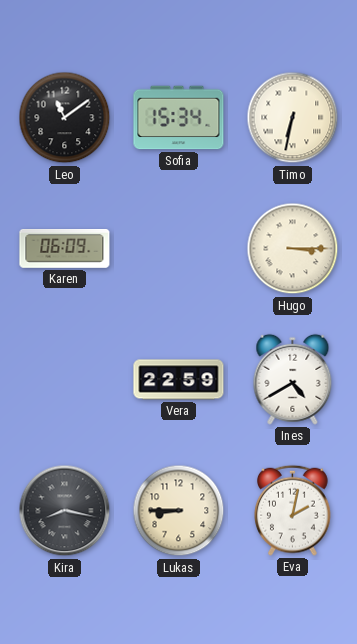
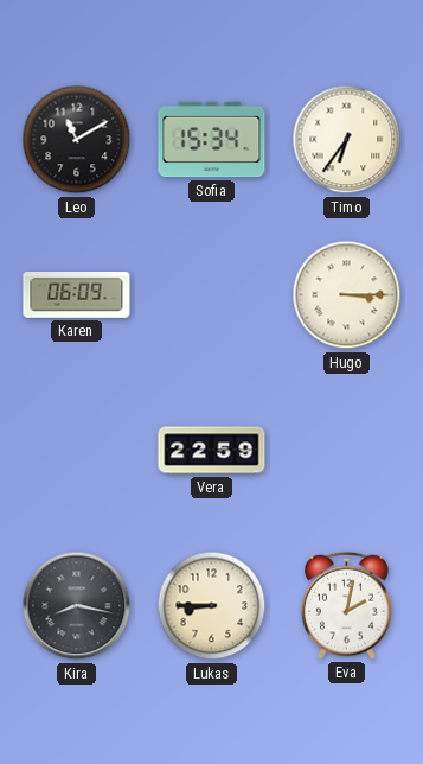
Leo: 11:09 -> 11:10
Timo: 6:32 -> 6:36
Ines: 4:40 -> none
